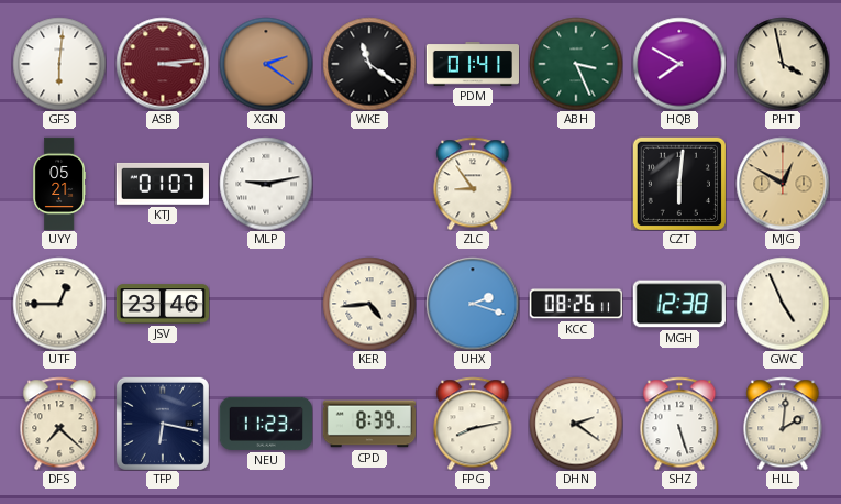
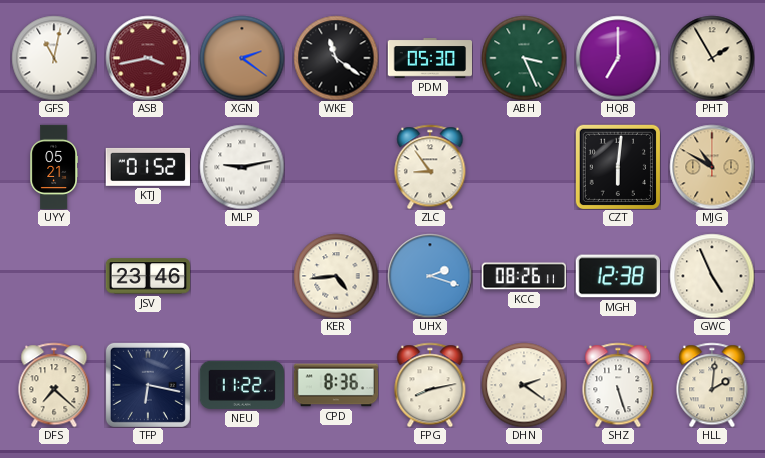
GFS: 6:01 -> 11:02
ASB: 3:14 -> 3:43
PDM: 01:41 -> 05:30
HQB: 7:50 -> 7:00
PHT: 3:58 -> 1:55
KTJ: 01:07 -> 01:52
MJG: 12:50 -> 10:50
UTF: 12:45 -> none
NEU: 11:23 -> 11:22
CPD: 8:39 -> 8:36
